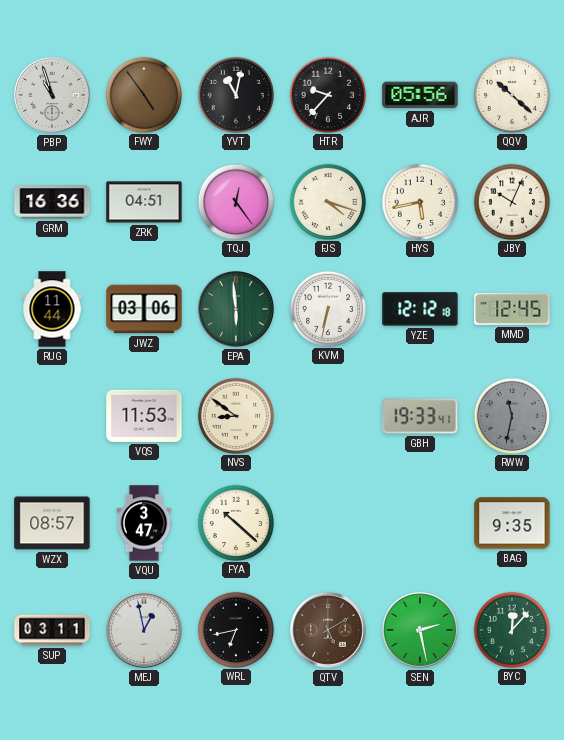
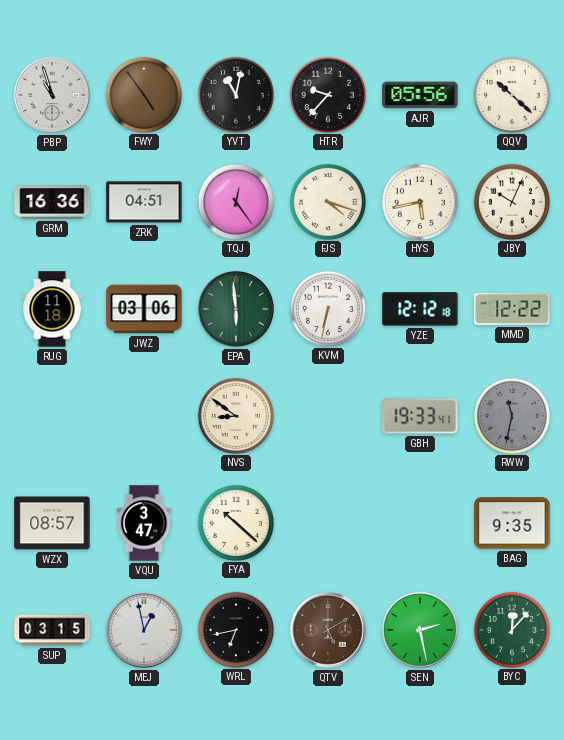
RUG: 11:44 -> 11:18
MMD: 12:45 -> 12:22
VQS: 11:53 -> none
SUP: 03:11 -> 03:15
